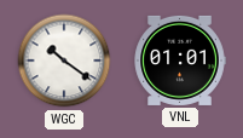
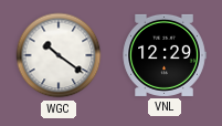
VNL: 01:01 -> 12:29
